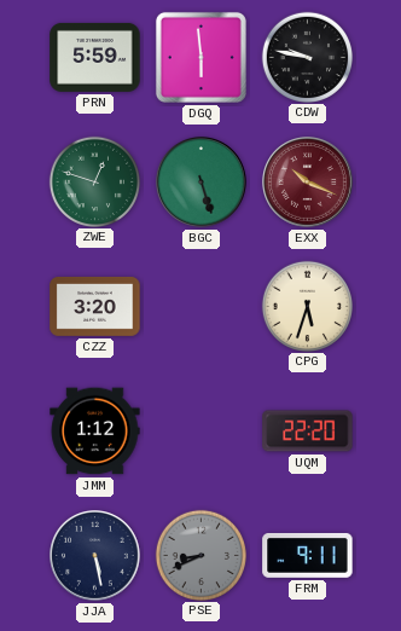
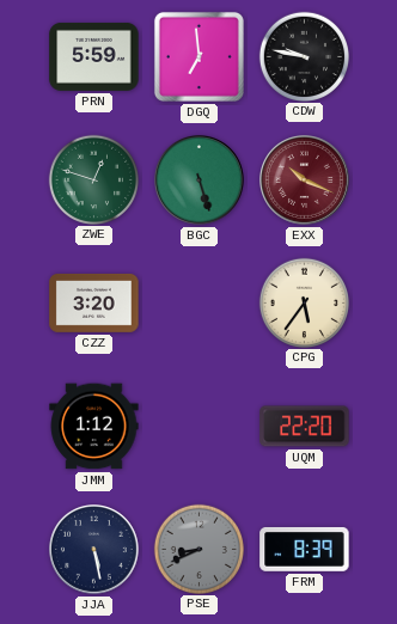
DGQ: 5:59 -> 6:59
CPG: 5:33 -> 5:36
FRM: 9:11 -> 8:39
